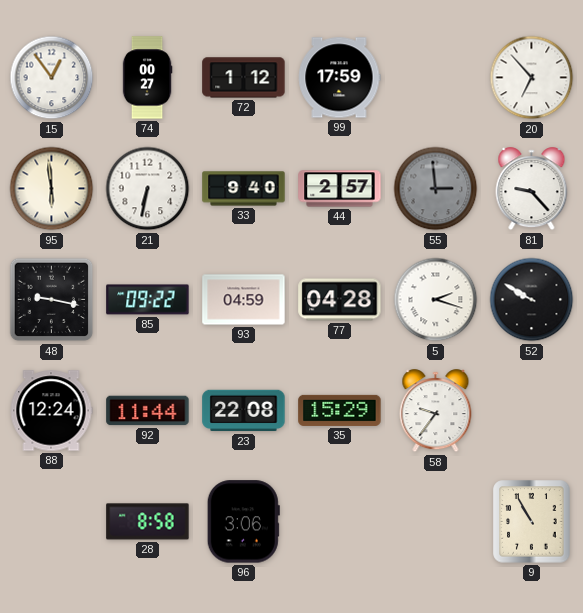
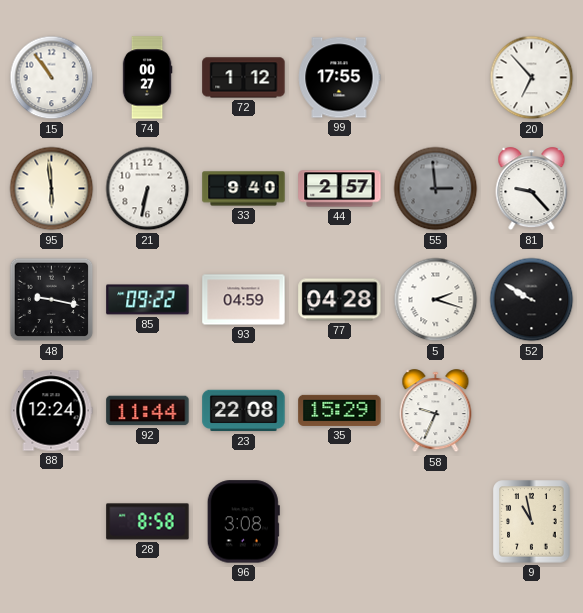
15: 12:54 -> 10:54
99: 17:59 -> 17:55
58: 9:36 -> 9:34
96: 3:06 -> 3:08
9: 10:55 -> 10:58
